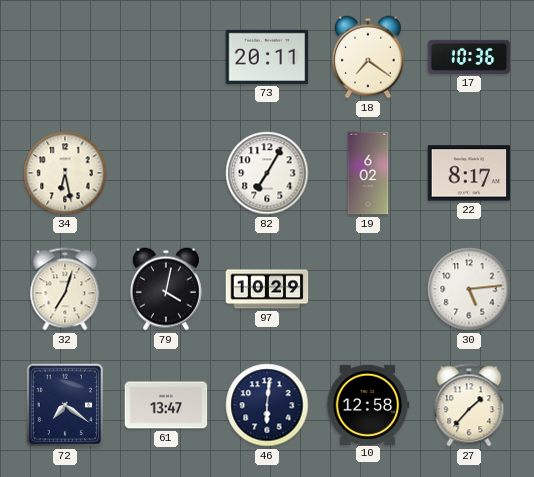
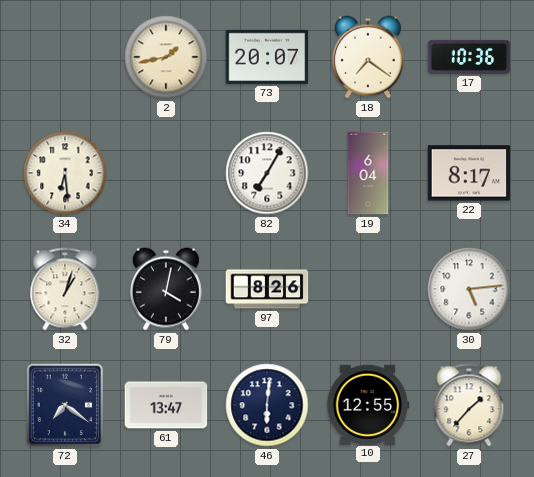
2: none -> 1:43
73: 20:11 -> 20:07
34: 6:28 -> 6:29
19: 6:02 -> 6:04
32: 7:03 -> 1:03
97: 10:29 -> 8:26
10: 12:58 -> 12:55
